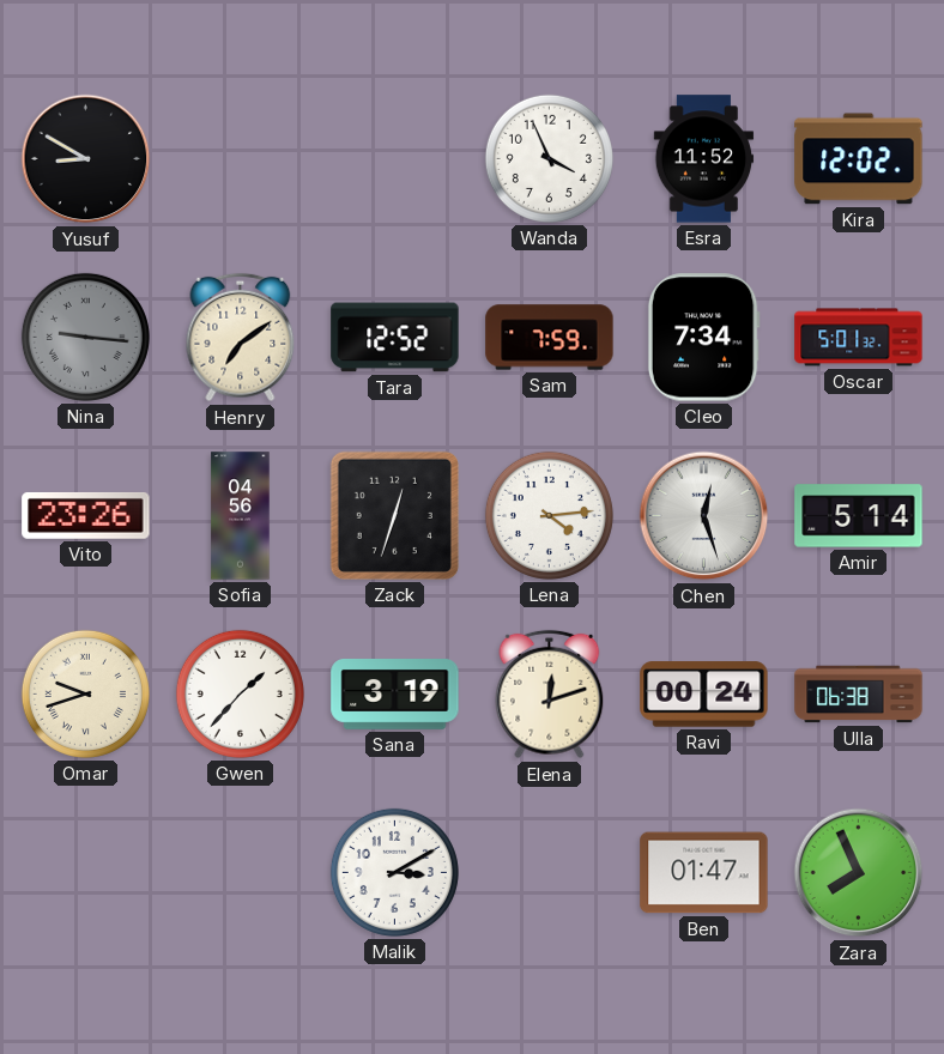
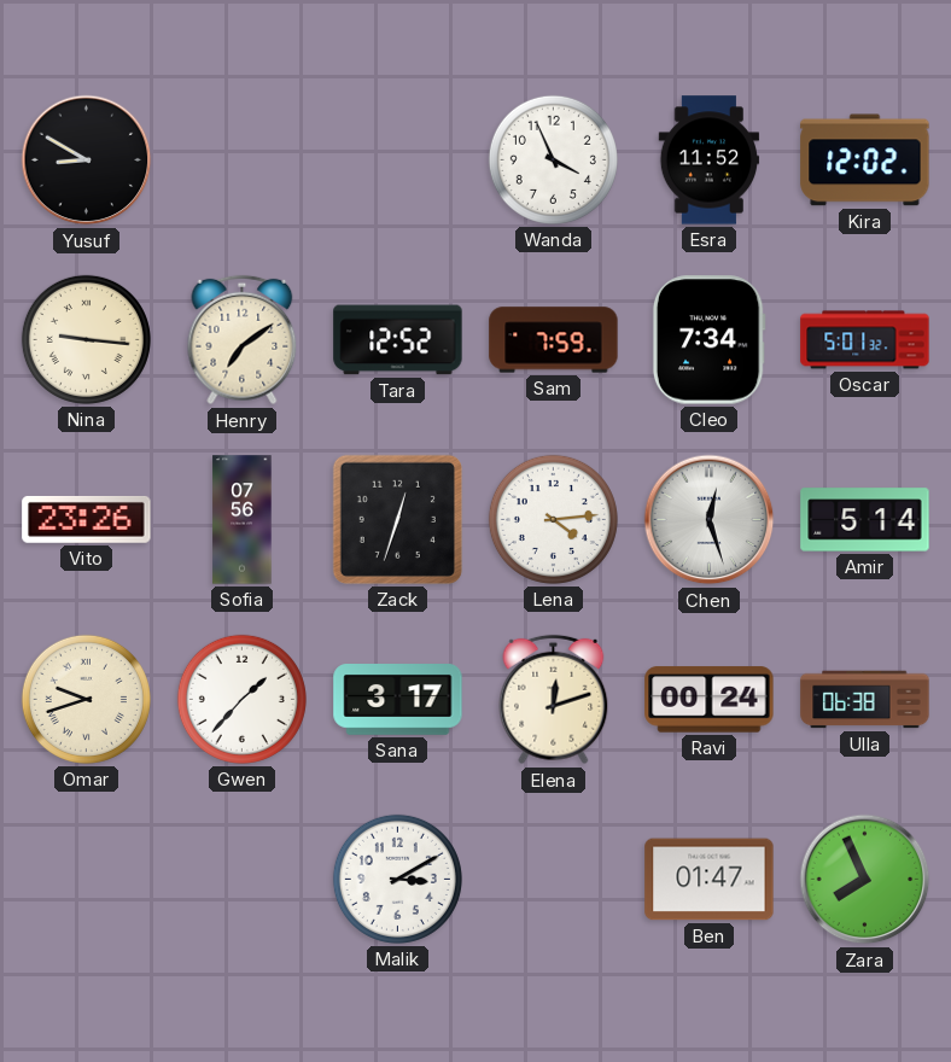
Nina dial: grey -> cream
Sofia: 04:56 -> 07:56
Sana: 3:19 -> 3:17
